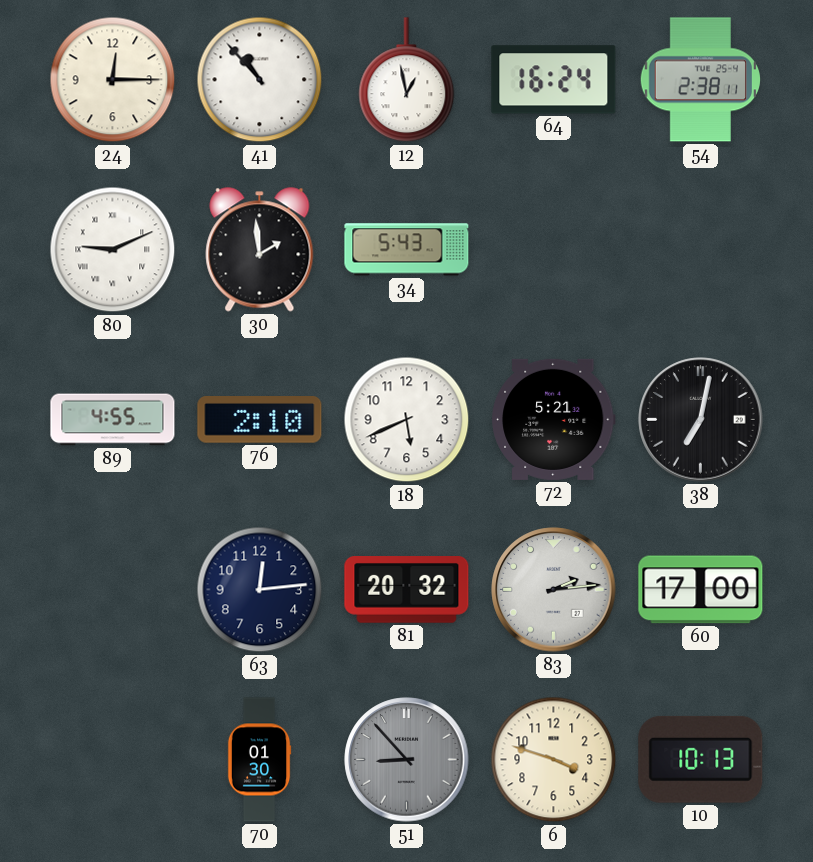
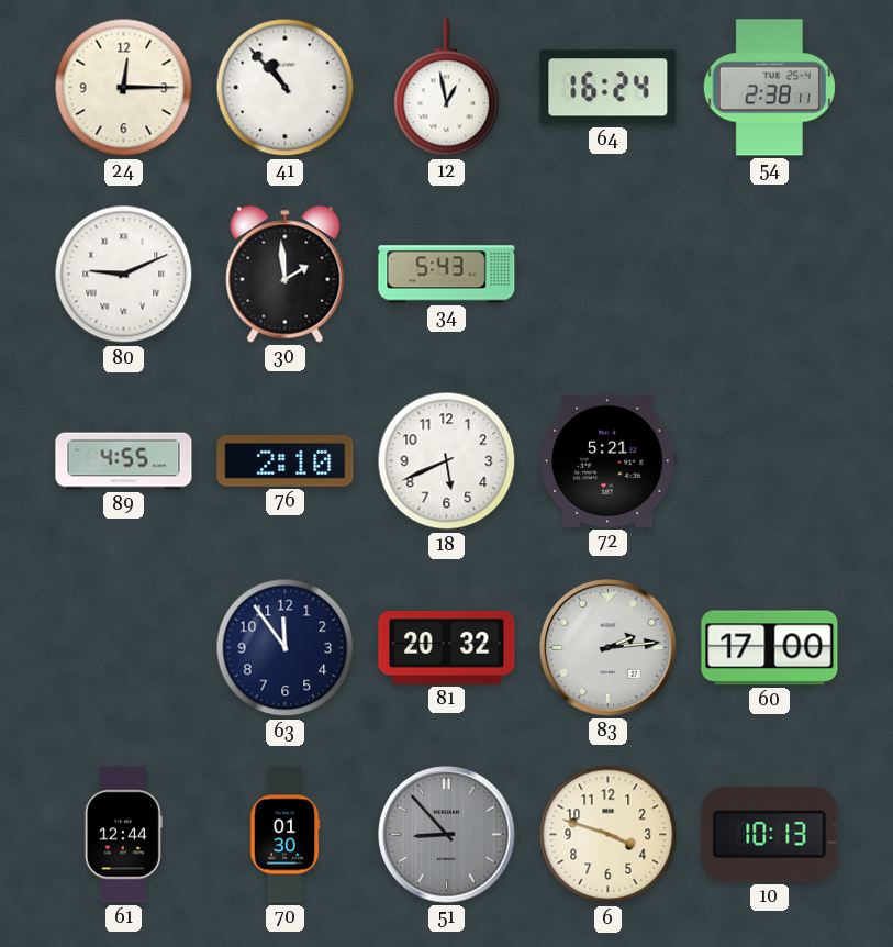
38: 7:02 -> none
63: 12:14 -> 11:54
61: none -> 12:44
